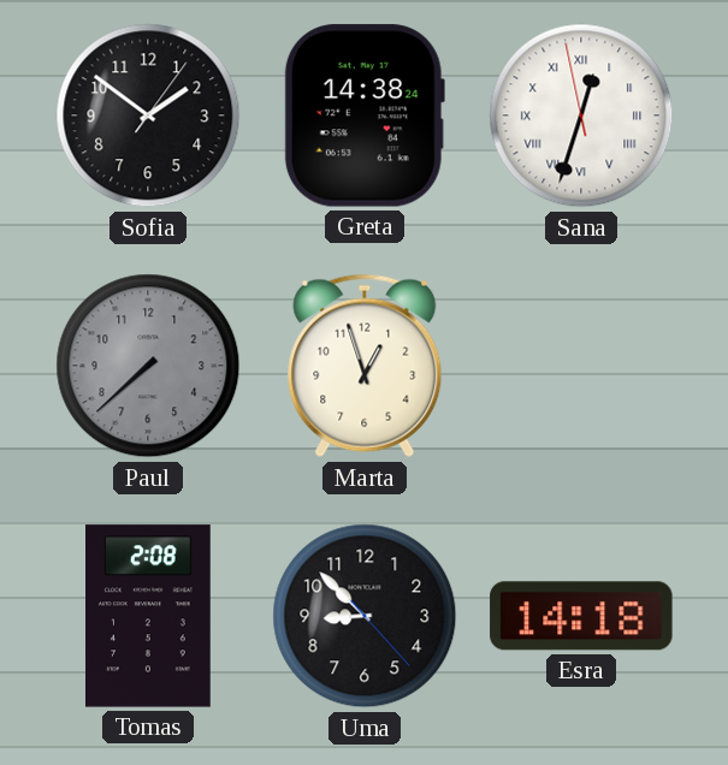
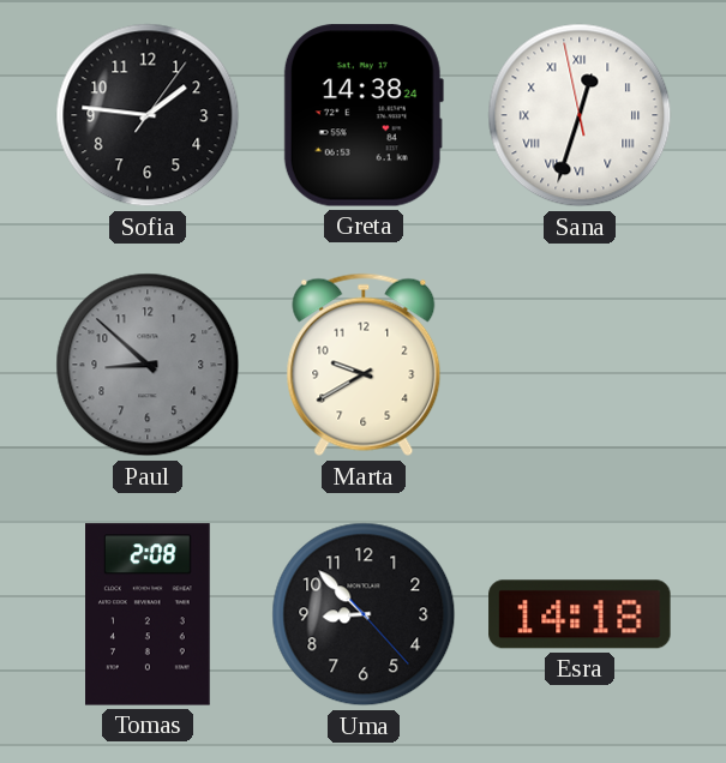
Sofia: 1:51 -> 1:46
Paul: 7:38 -> 8:52
Marta: 12:57 -> 9:40
